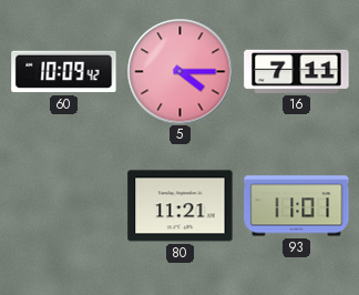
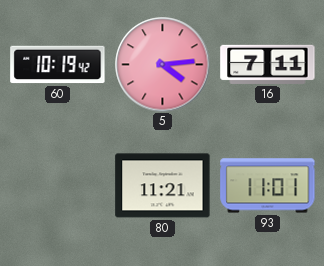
60: 10:09 -> 10:19
5: 4:15 -> 4:14
